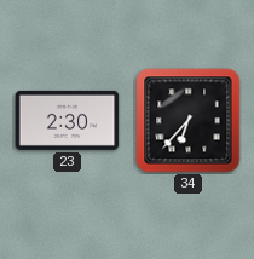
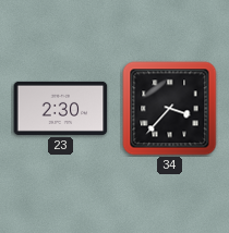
34: 6:37 -> 3:37
